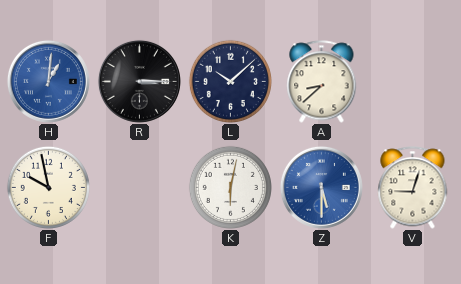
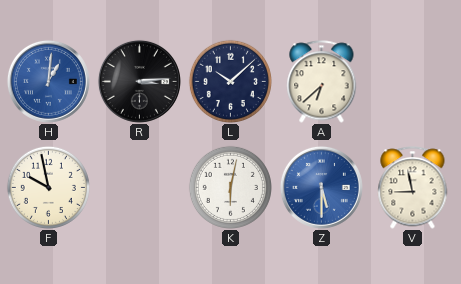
R: 3:15 -> 3:14
A: 8:38 -> 6:38
V: 9:03 -> 8:58
